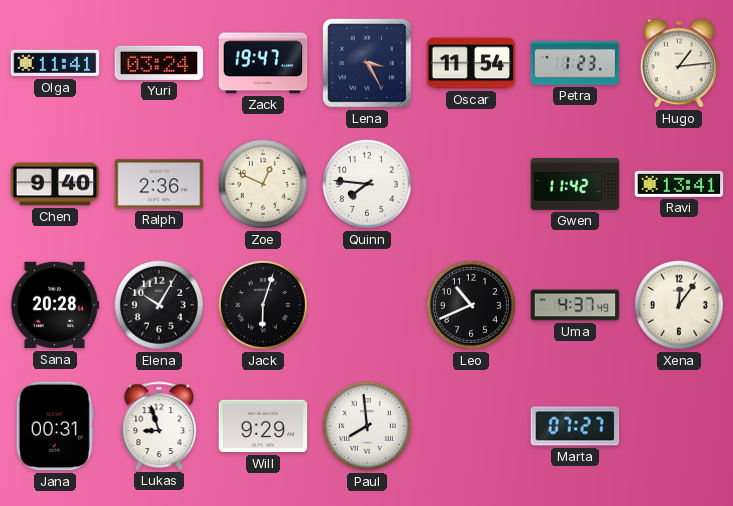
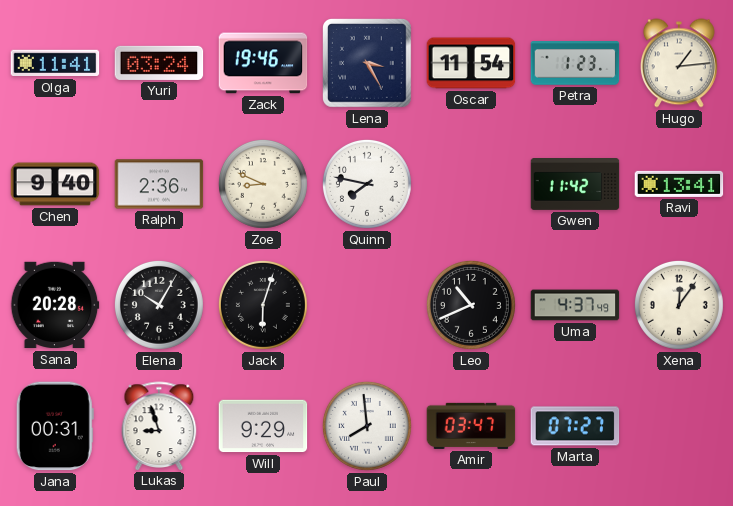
Zack: 19:47 -> 19:46
Zoe: 12:49 -> 8:49
Quinn: 7:46 -> 7:47
Amir: none -> 03:47
